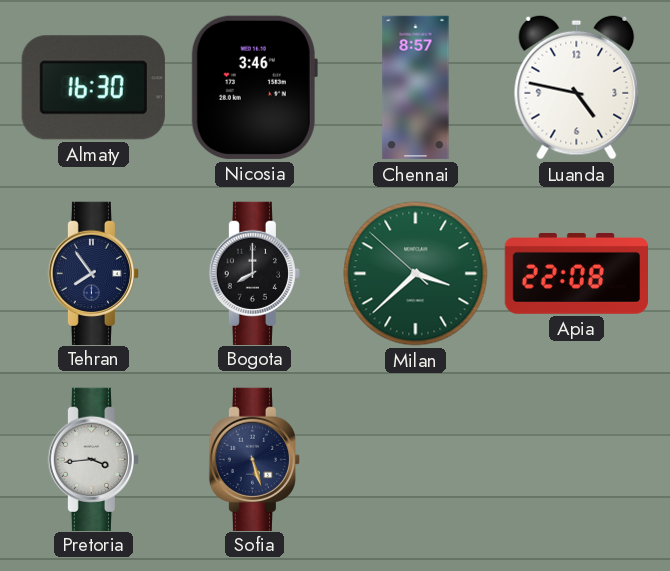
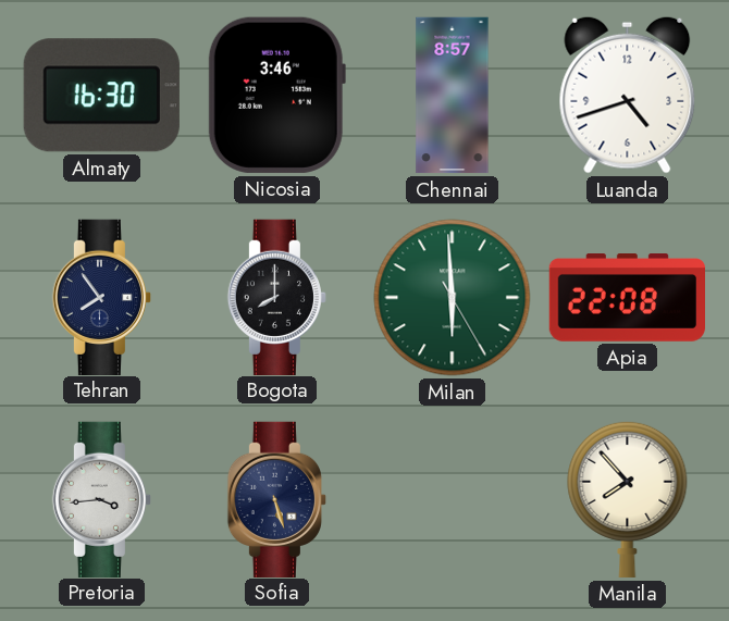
Luanda: 4:47 -> 4:42
Milan: 3:37 -> 5:59
Manila: none -> 7:53
